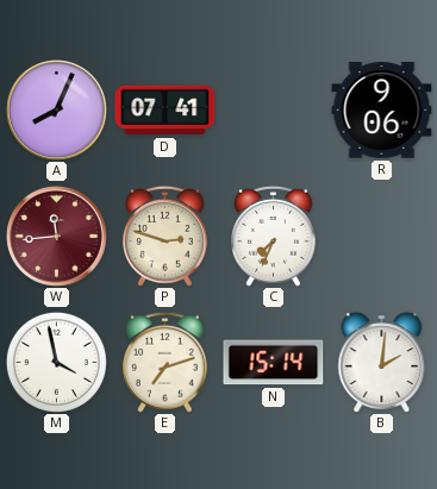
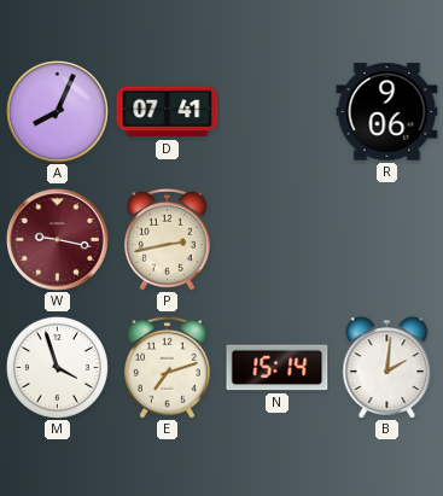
W: 11:44 -> 9:17
P: 2:48 -> 2:43
C: 7:34 -> none
M: 3:58 -> 3:57
